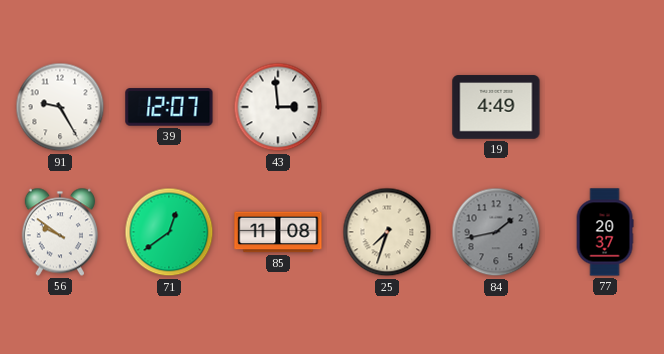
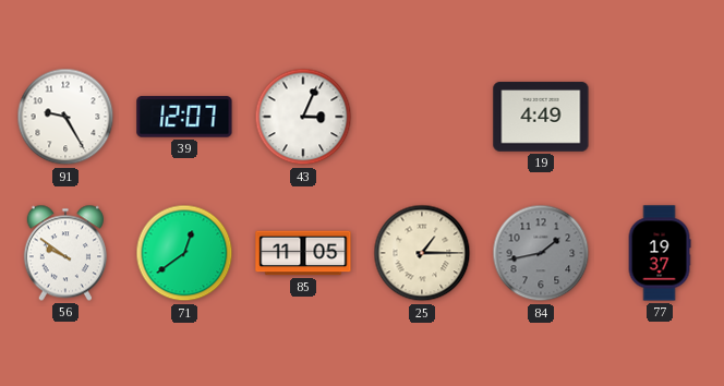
43: 2:59 -> 3:04
85: 11:08 -> 11:05
25: 7:33 -> 1:15
77: 20:37 -> 19:37
